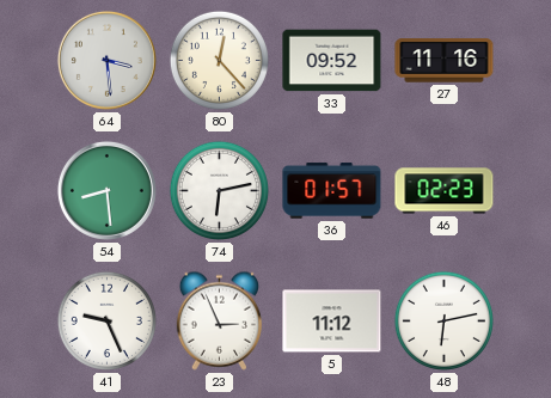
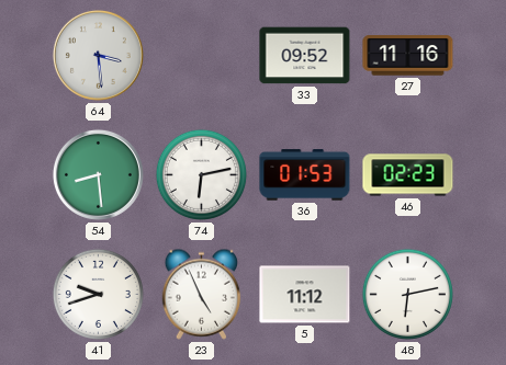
80: 12:23 -> none
36: 01:57 -> 01:53
41: 9:26 -> 9:42
23: 2:56 -> 4:56
